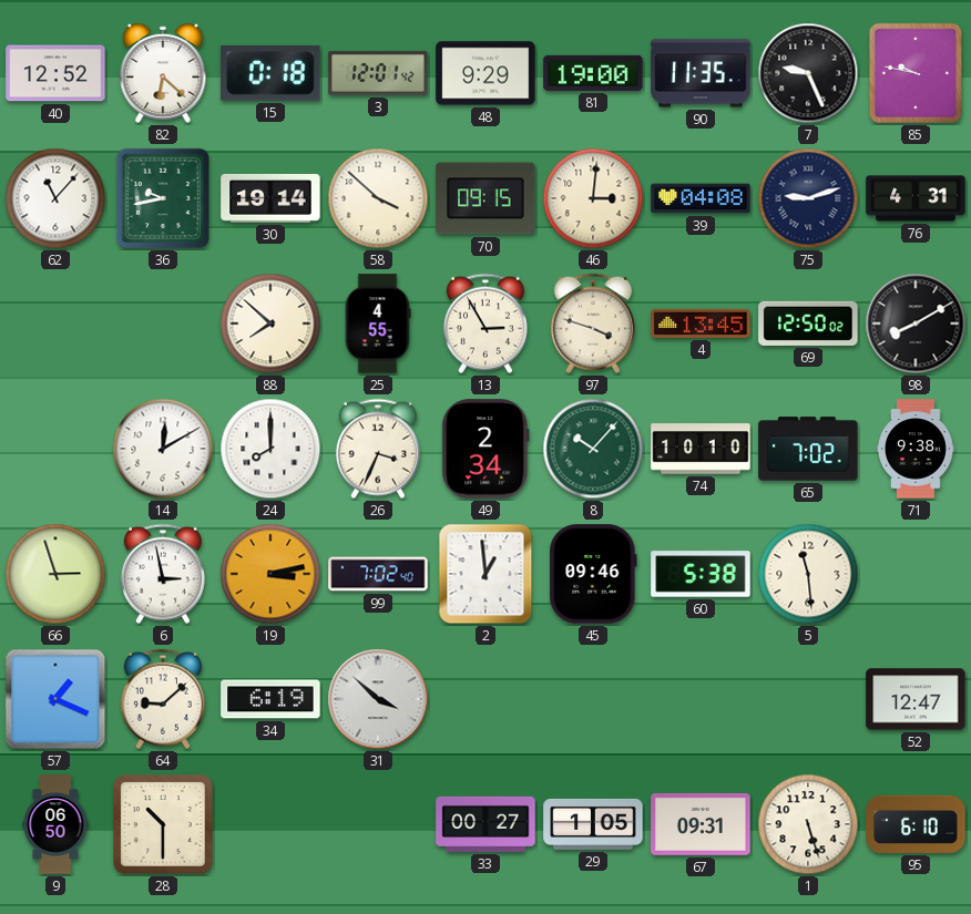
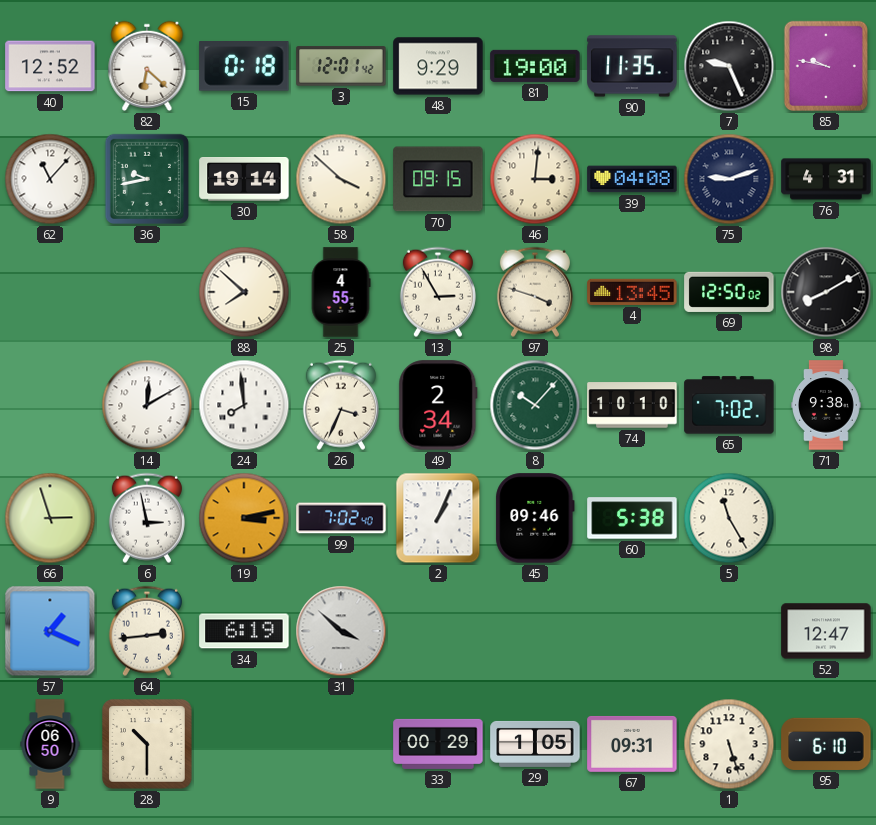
24: 8:00 -> 7:59
2: 12:59 -> 1:04
5: 11:29 -> 11:25
64: 9:08 -> 2:44
33: 00:27 -> 00:29
